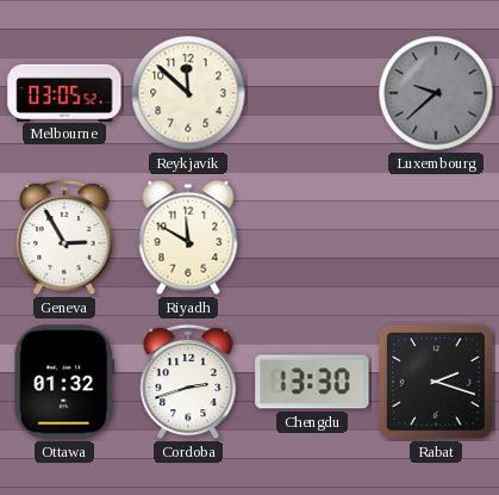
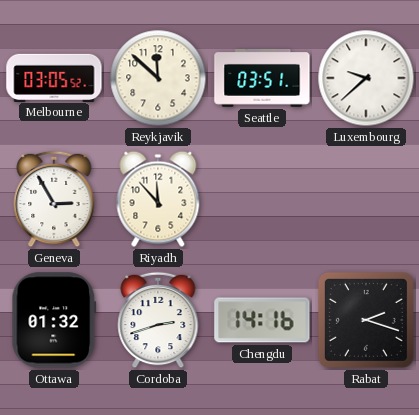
Seattle: none -> 03:51
Luxembourg dial: grey -> white
Riyadh: 11:50 -> 11:53
Chengdu: 13:30 -> 14:16
